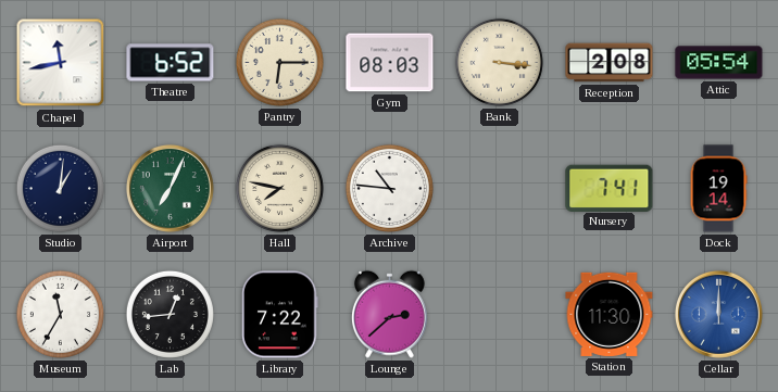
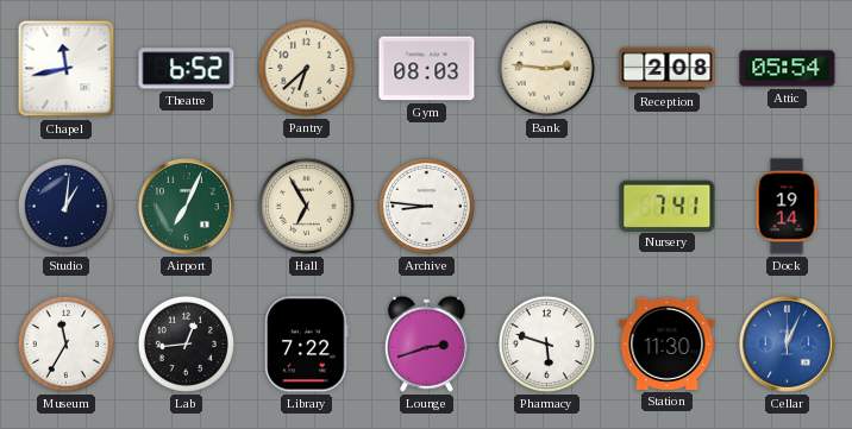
Pantry: 6:15 -> 6:38
Bank: 3:16 -> 2:46
Hall: 7:47 -> 6:55
Archive: 10:46 -> 8:46
Lounge: 2:38 -> 2:42
Pharmacy: none -> 5:48
Cellar: 12:00 -> 12:04
